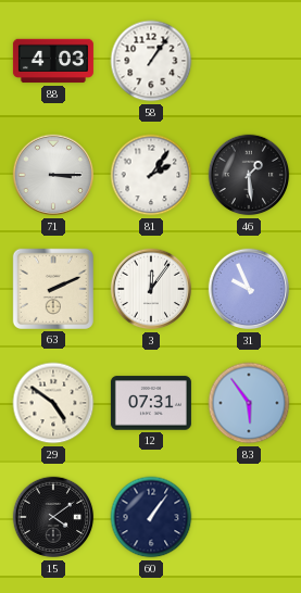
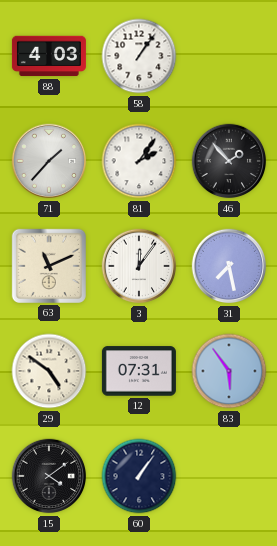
71: 3:15 -> 1:37
46: 1:29 -> 1:53
63: 2:11 -> 11:11
31: 9:56 -> 7:28
